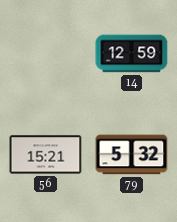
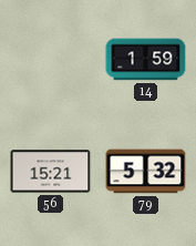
14: 12:59 -> 1:59
